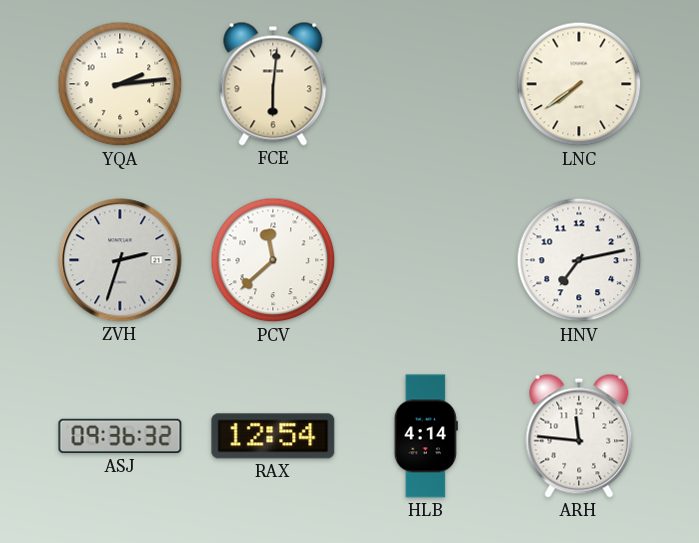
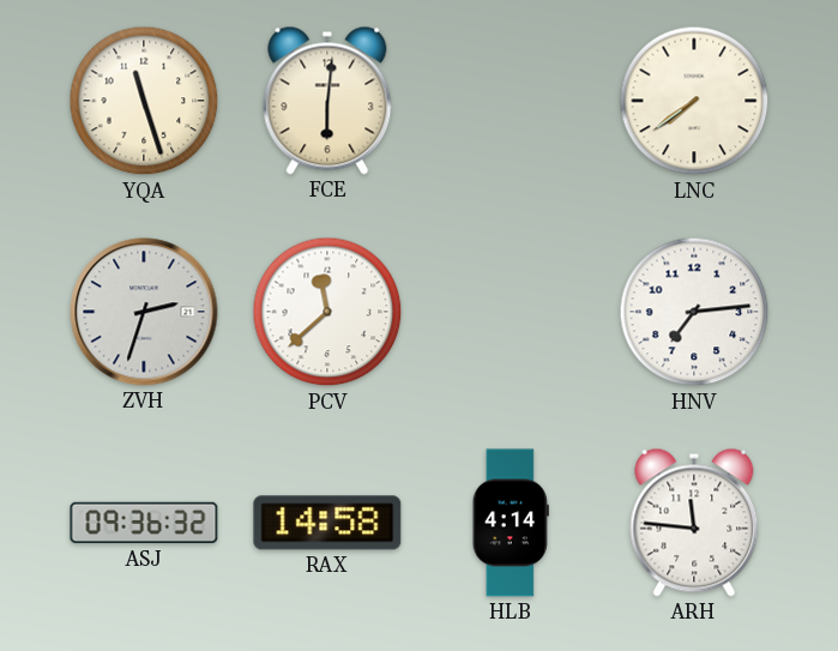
YQA: 2:14 -> 11:27
HNV: 7:13 -> 7:14
RAX: 12:54 -> 14:58
